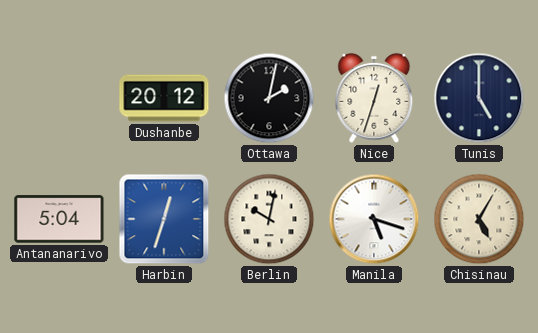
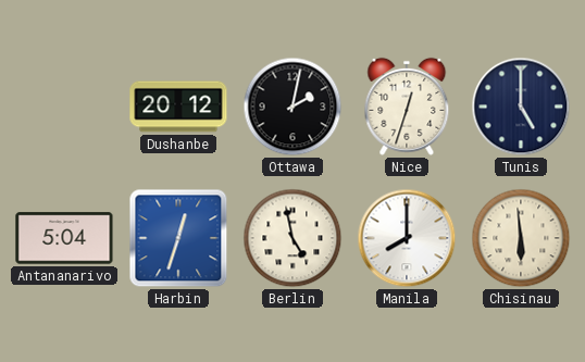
Berlin: 10:02 -> 4:58
Manila: 5:18 -> 8:00
Chisinau: 5:05 -> 5:59
